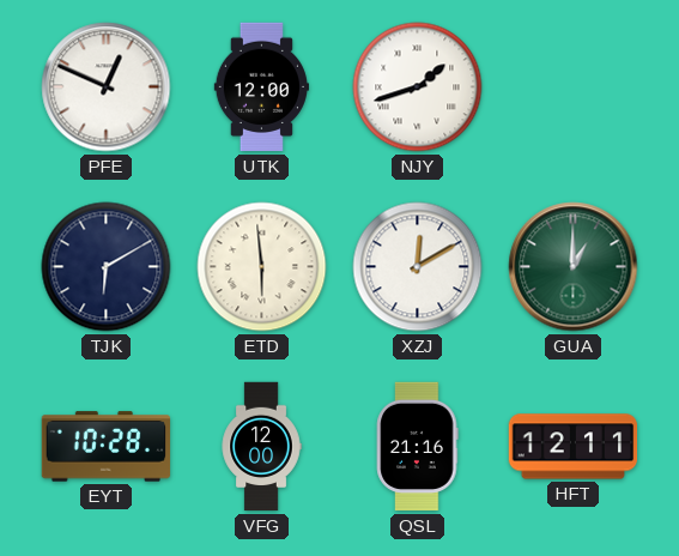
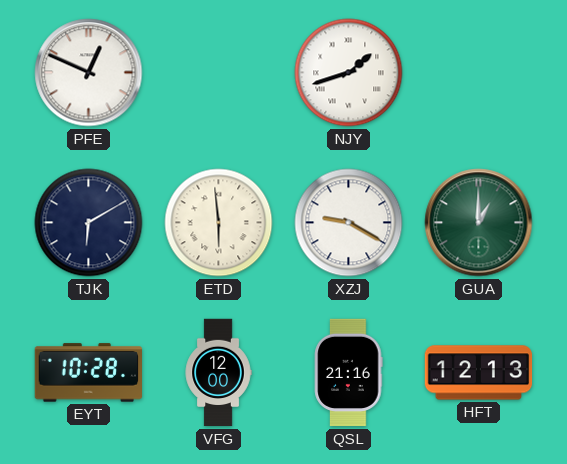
UTK: 12:00 -> none
XZJ: 12:10 -> 9:20
HFT: 12:11 -> 12:13
